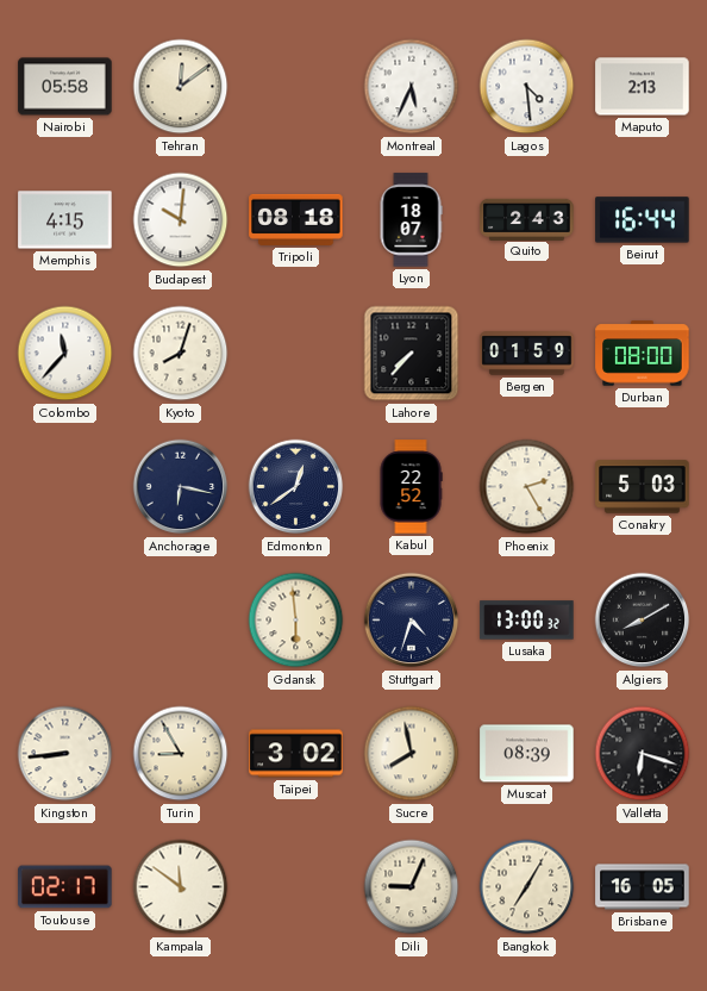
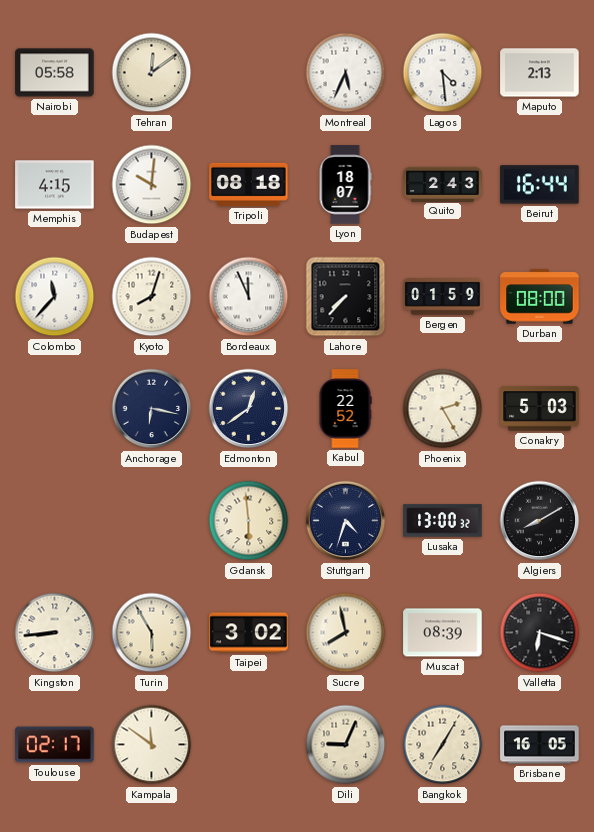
Bordeaux: none -> 11:56
Turin: 8:55 -> 5:55
